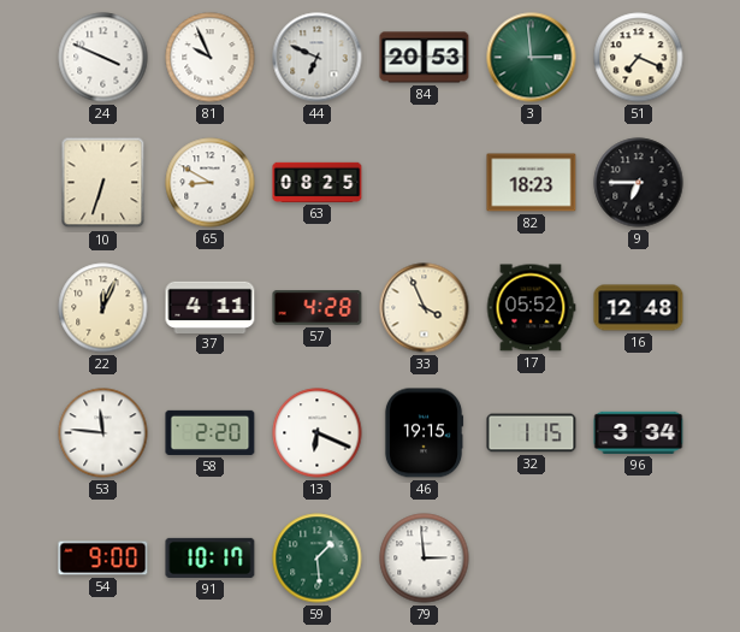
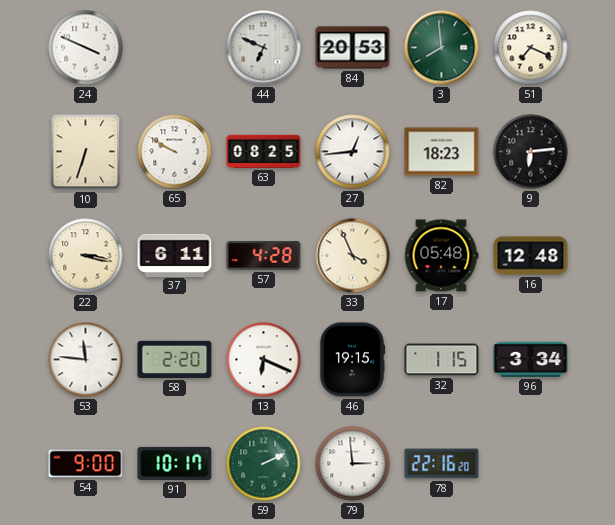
81: 9:56 -> none
3: 2:59 -> 7:59
65: 8:50 -> 9:50
27: none -> 12:44
9: 6:45 -> 6:14
22: 12:04 -> 3:17
37: 4:11 -> 6:11
17: 05:52 -> 05:48
59: 1:29 -> 2:11
78: none -> 22:16
